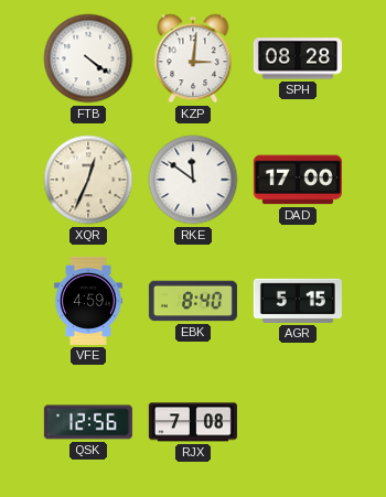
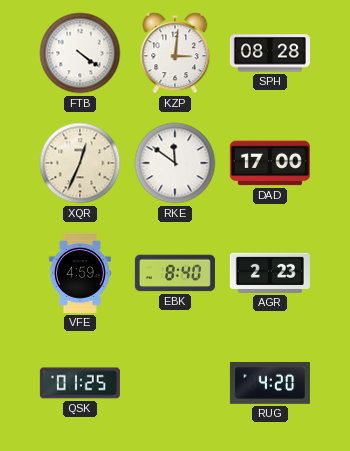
AGR: 5:15 -> 2:23
QSK: 12:56 -> 01:25
RJX: 7:08 -> none
RUG: none -> 4:20
